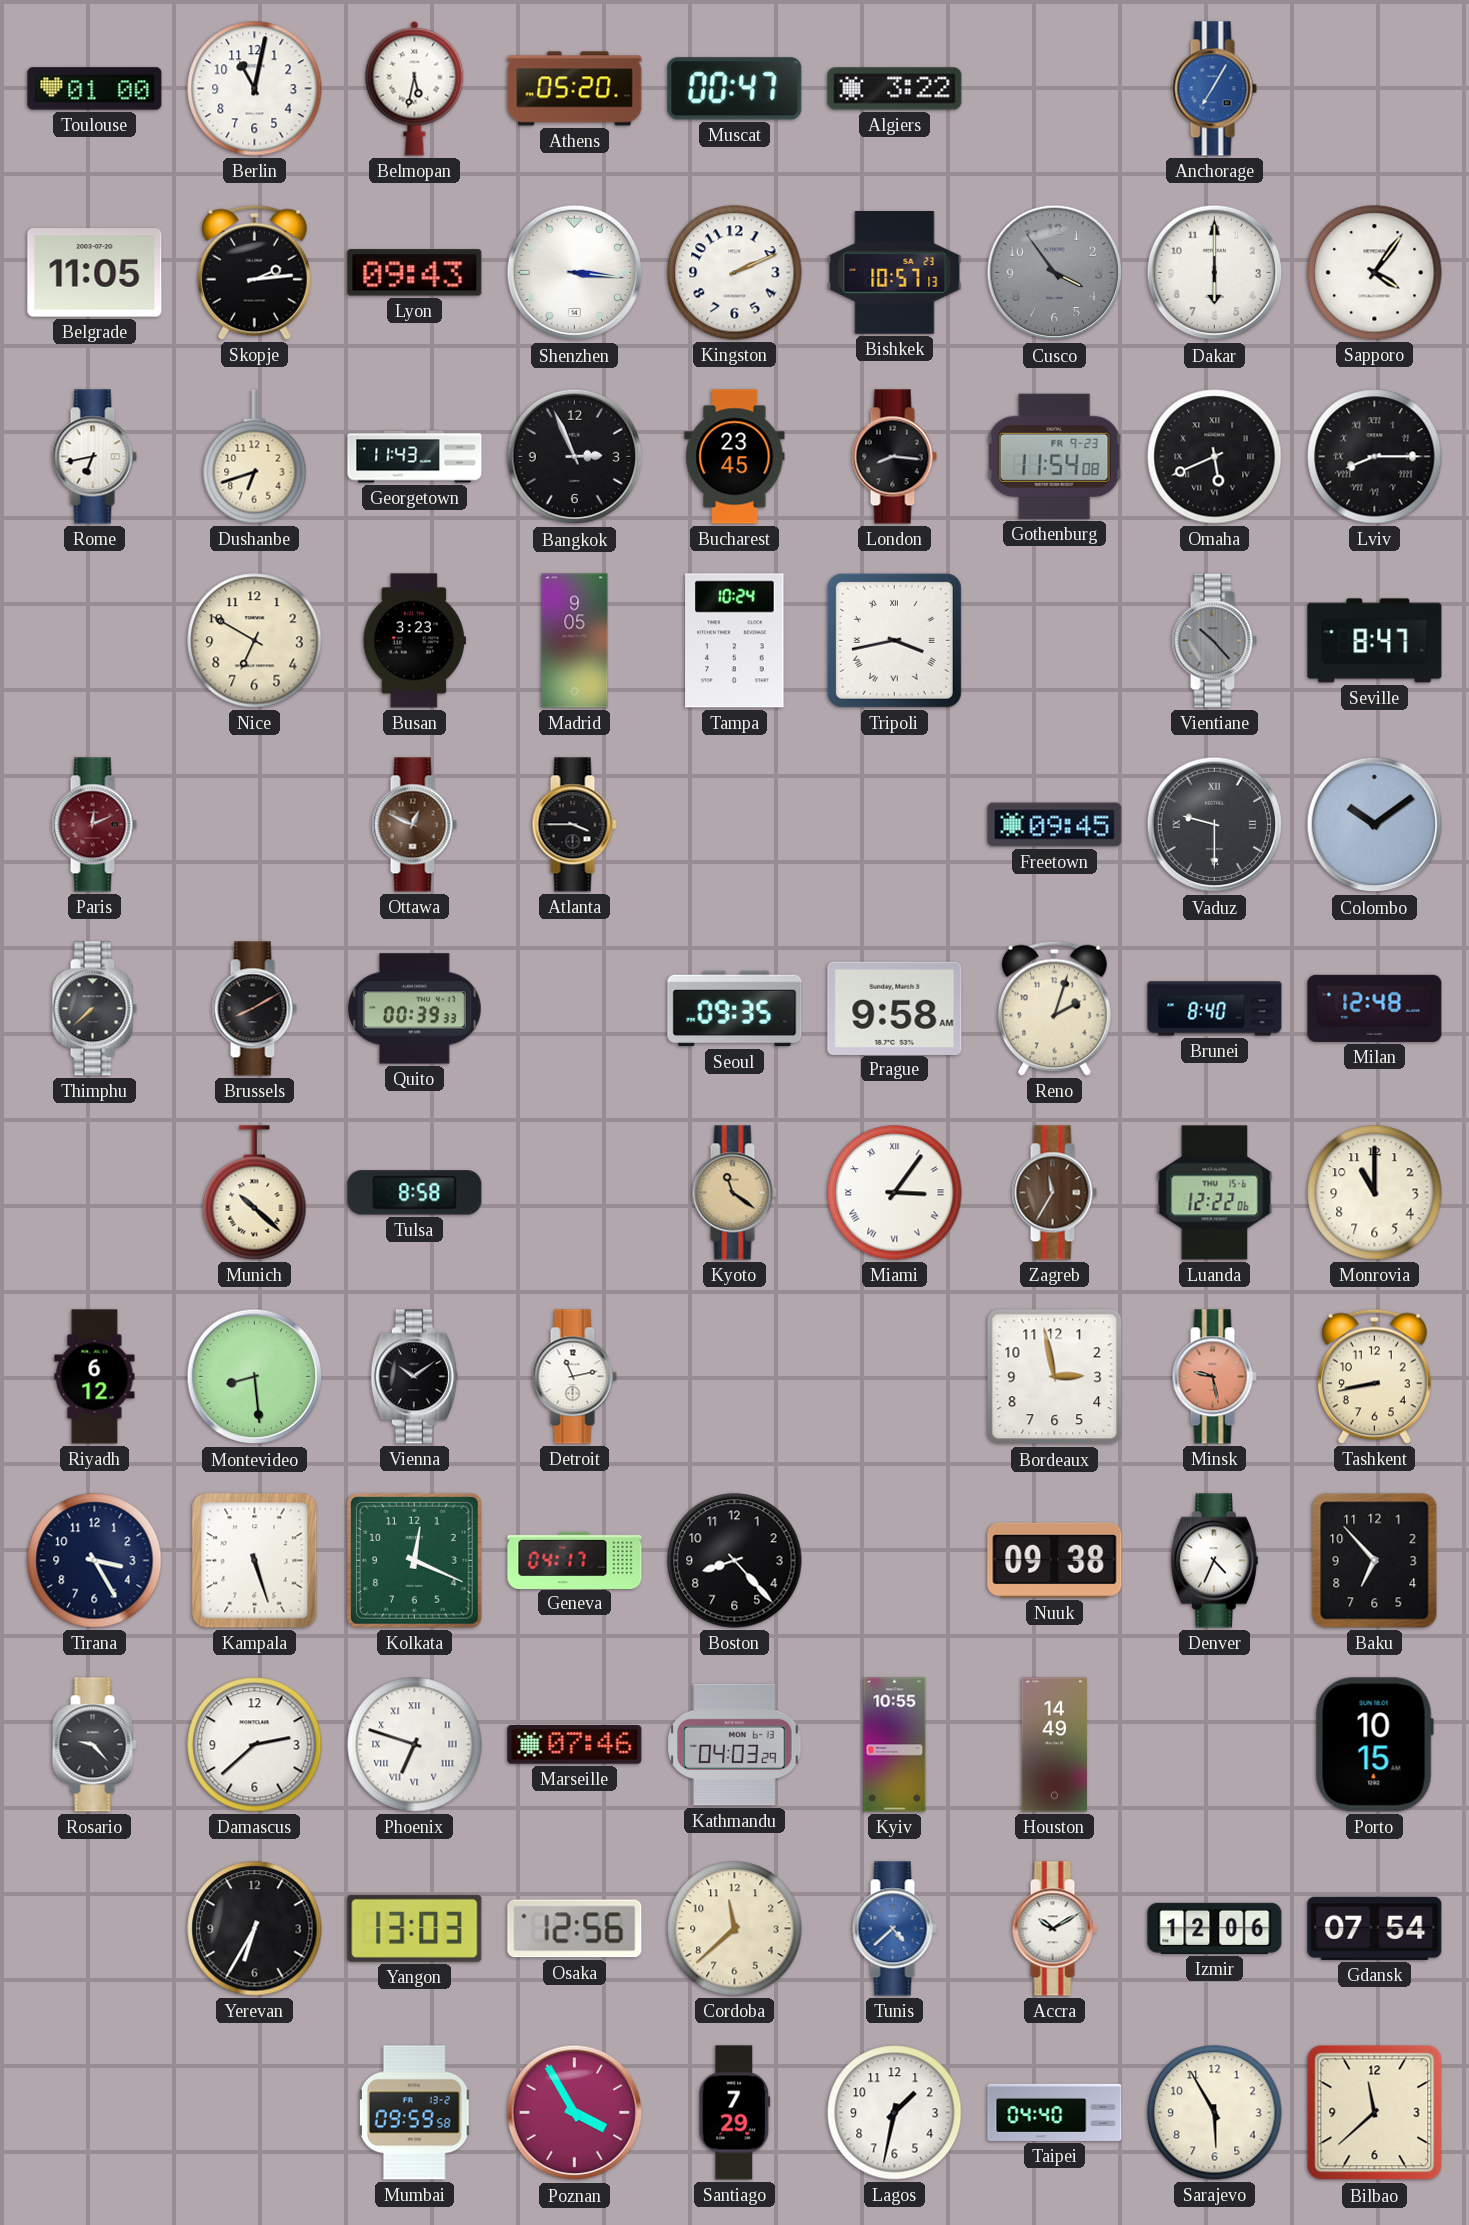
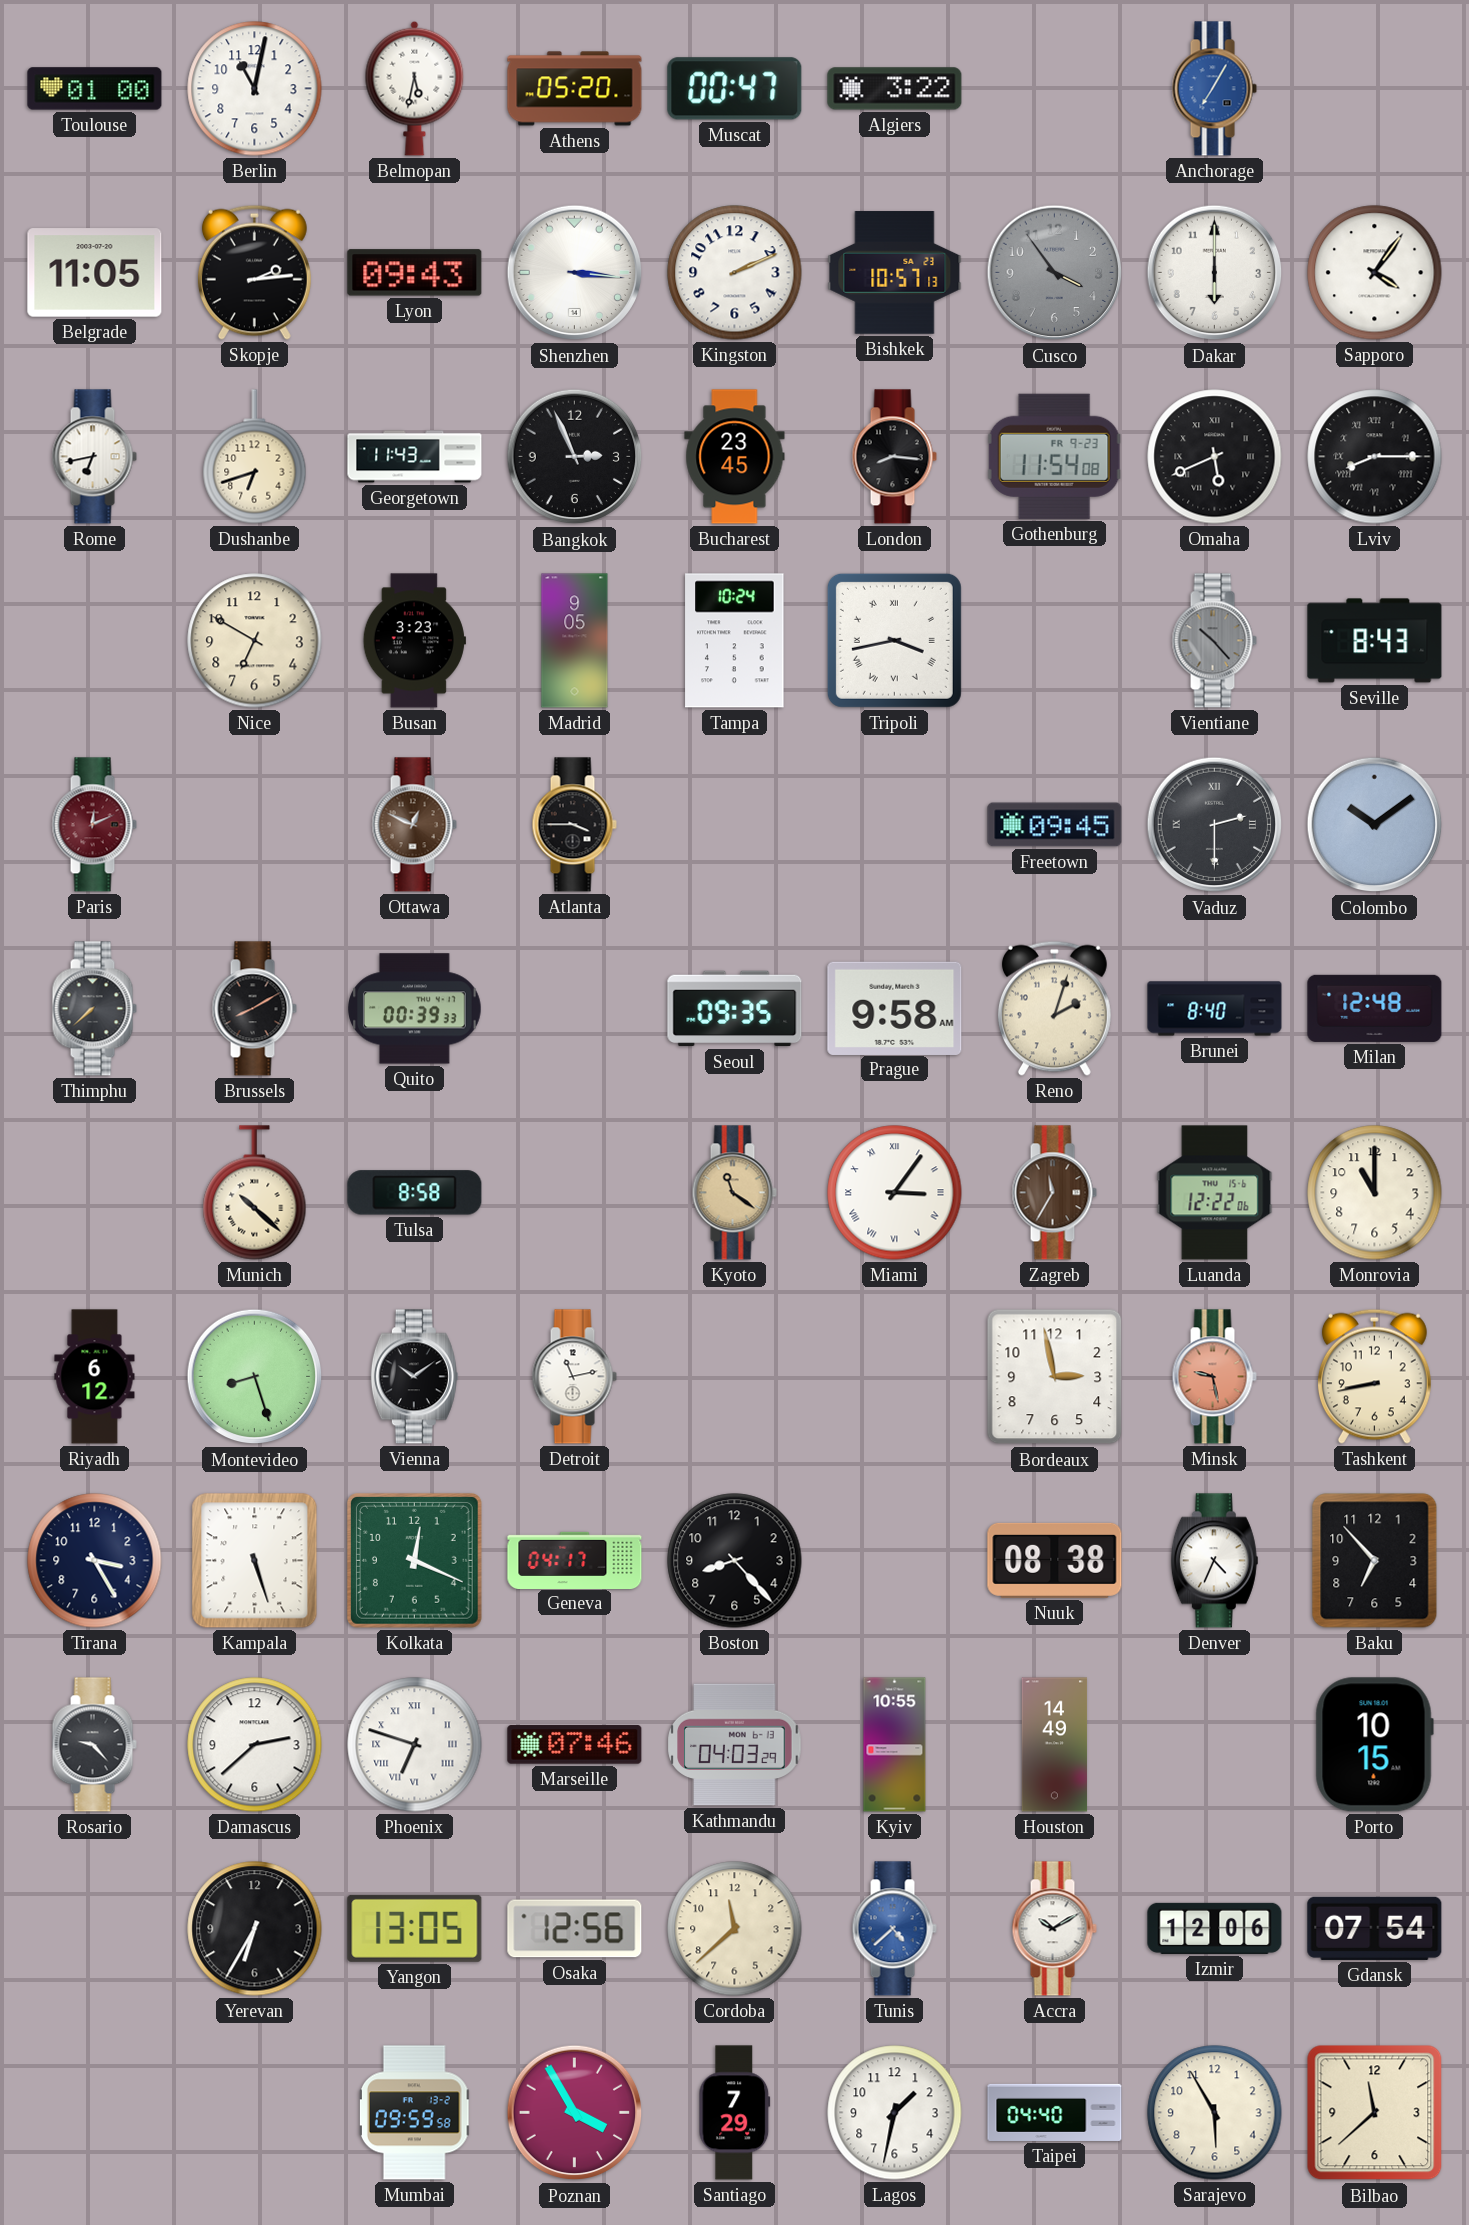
Seville: 8:47 -> 8:43
Vaduz: 9:30 -> 2:30
Montevideo: 8:29 -> 8:27
Nuuk: 09:38 -> 08:38
Yangon: 13:03 -> 13:05
